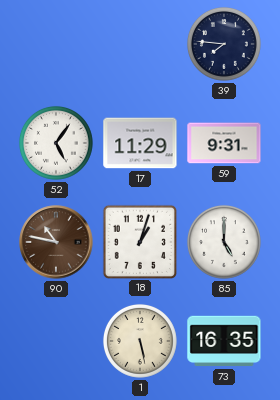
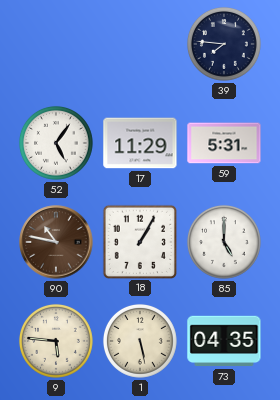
59: 9:31 -> 5:31
18: 1:03 -> 1:05
9: none -> 5:46
73: 16:35 -> 04:35
